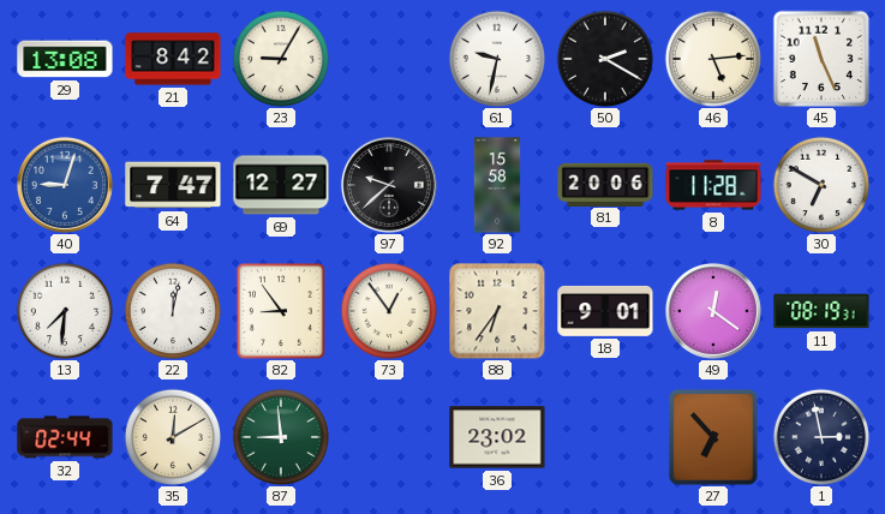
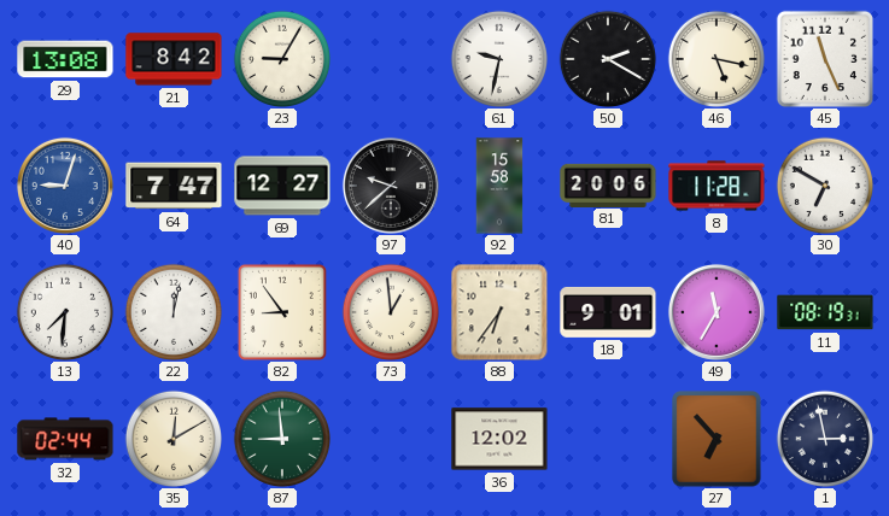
46: 5:14 -> 5:17
73: 12:54 -> 12:59
49: 12:21 -> 11:35
36: 23:02 -> 12:02
